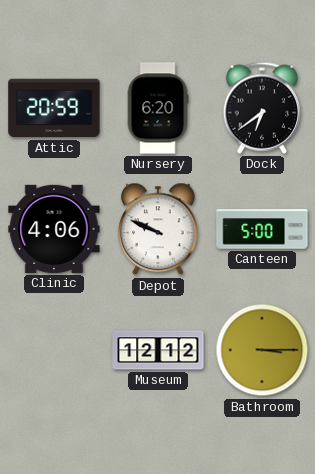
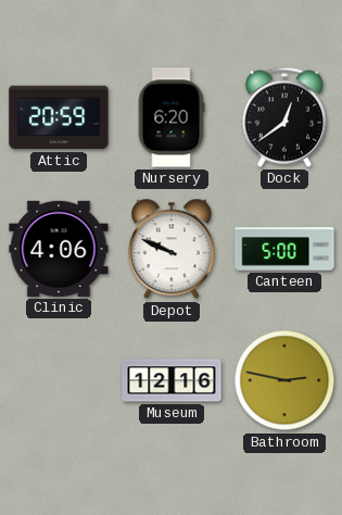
Dock: 6:39 -> 12:39
Museum: 12:12 -> 12:16
Bathroom: 3:15 -> 2:47
